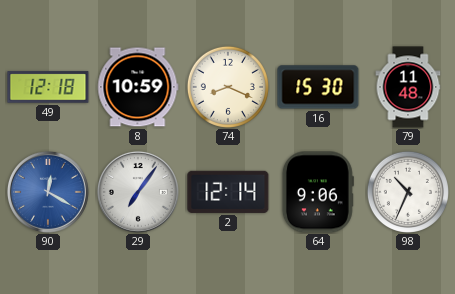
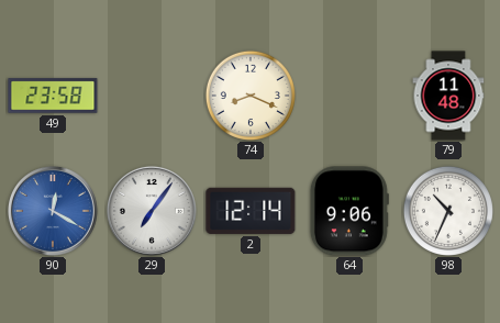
49: 12:18 -> 23:58
8: 10:59 -> none
16: 15:30 -> none
